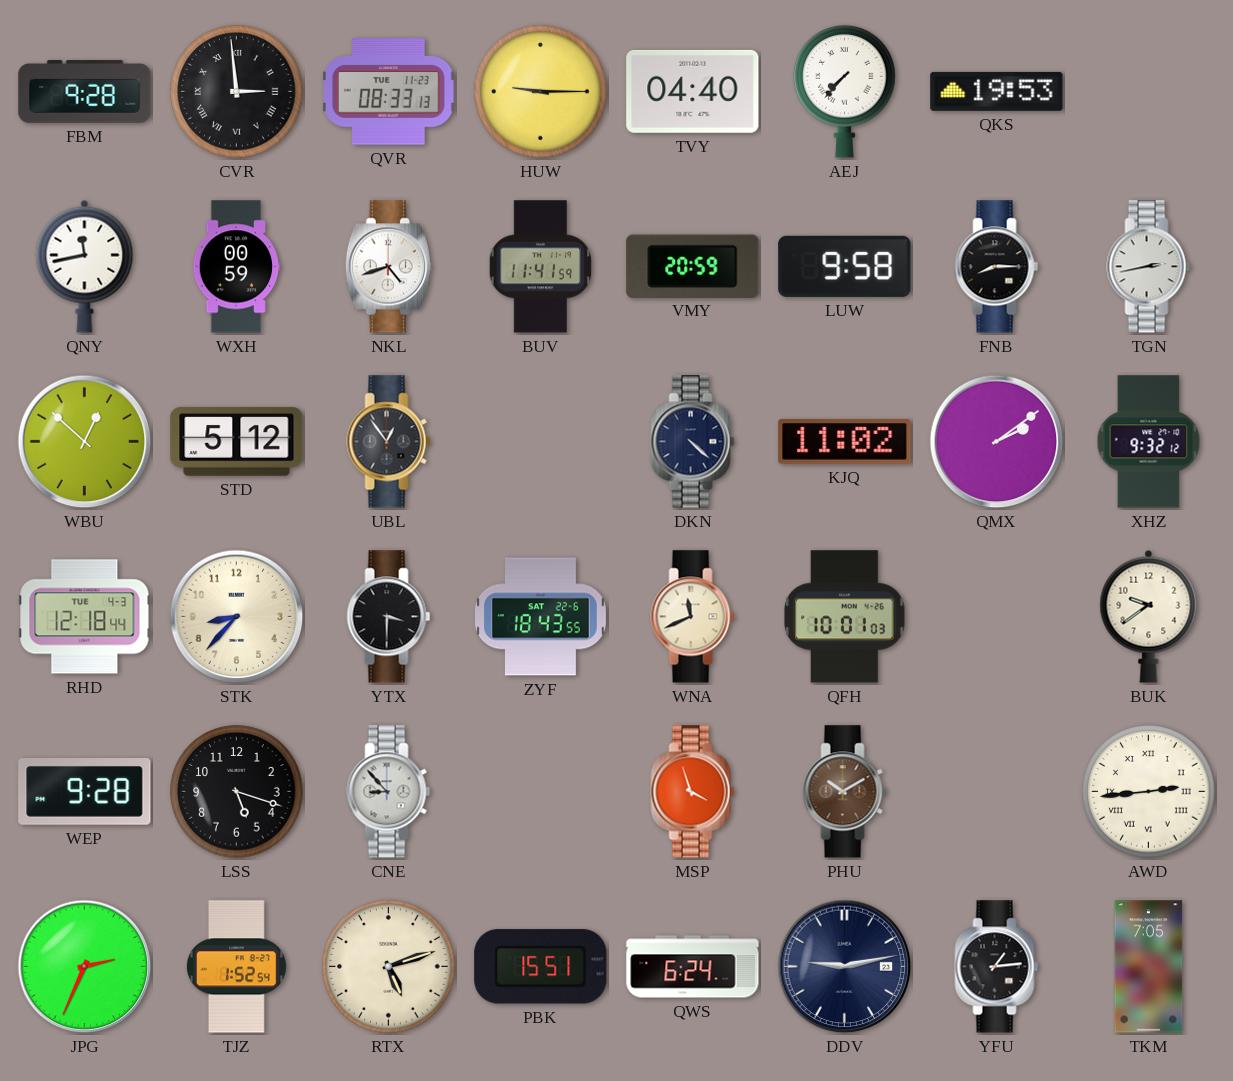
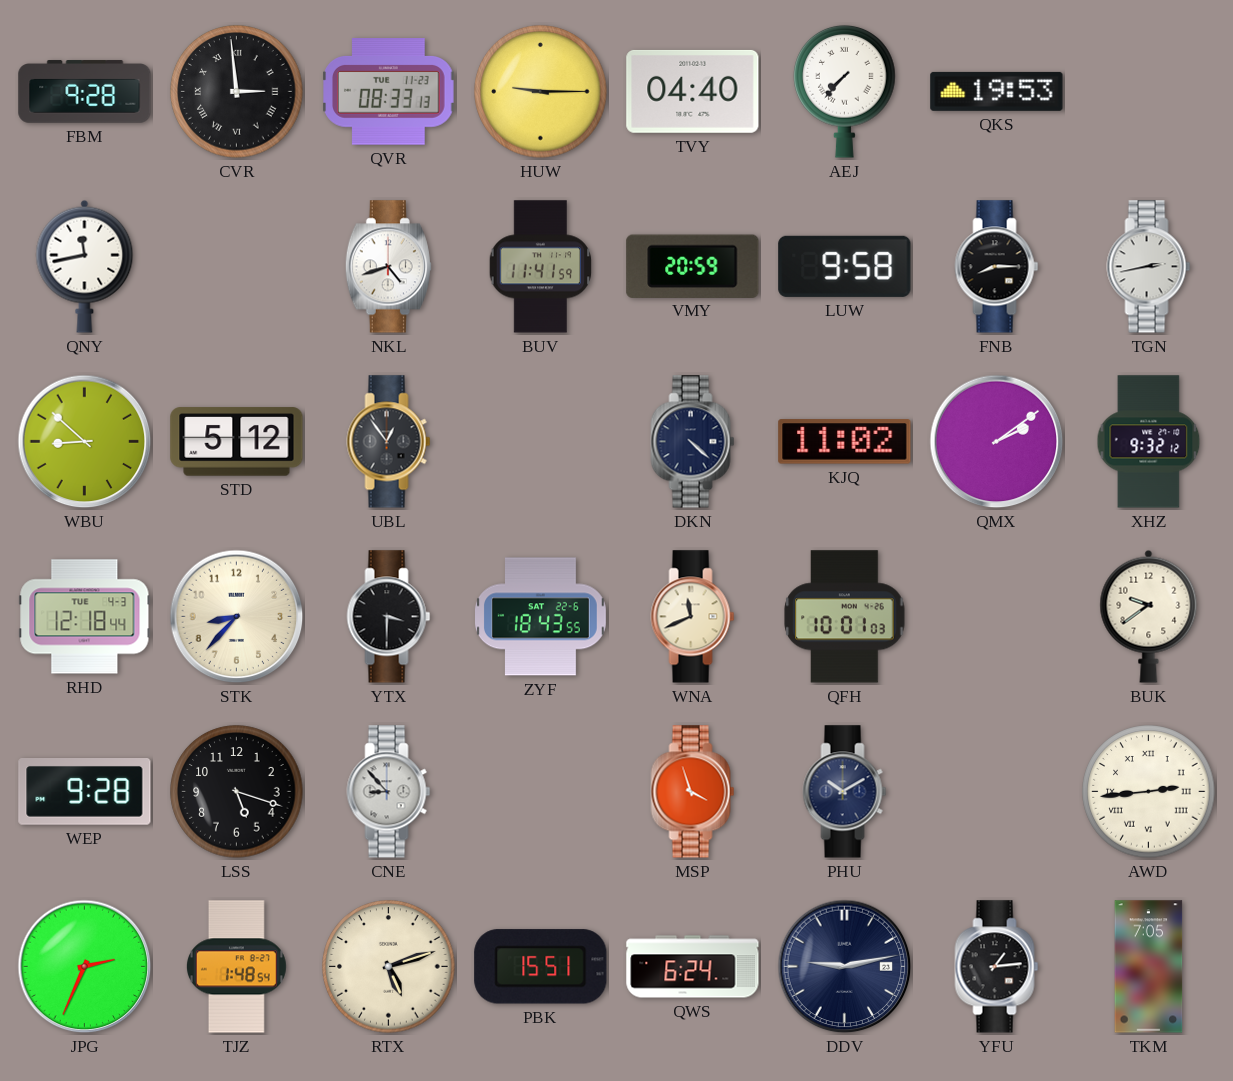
WXH: 00:59 -> none
WBU: 12:52 -> 8:52
PHU dial: brown -> navy
TJZ: 1:52 -> 1:48
